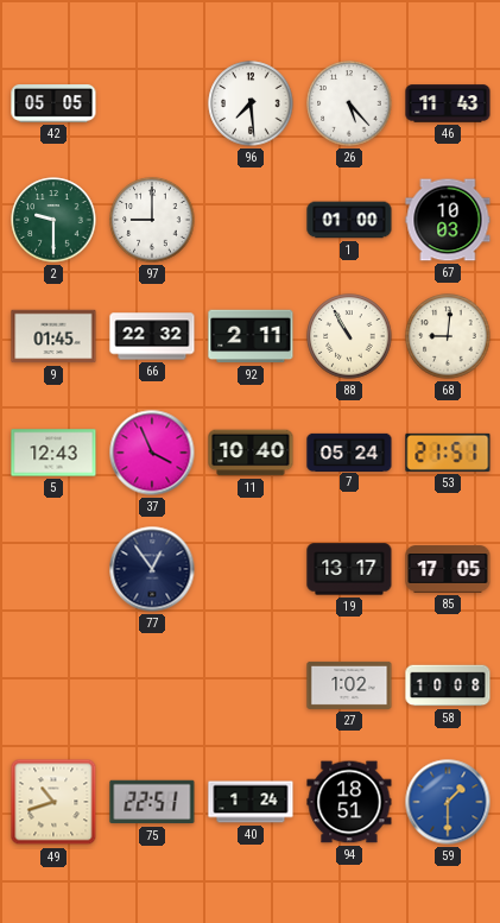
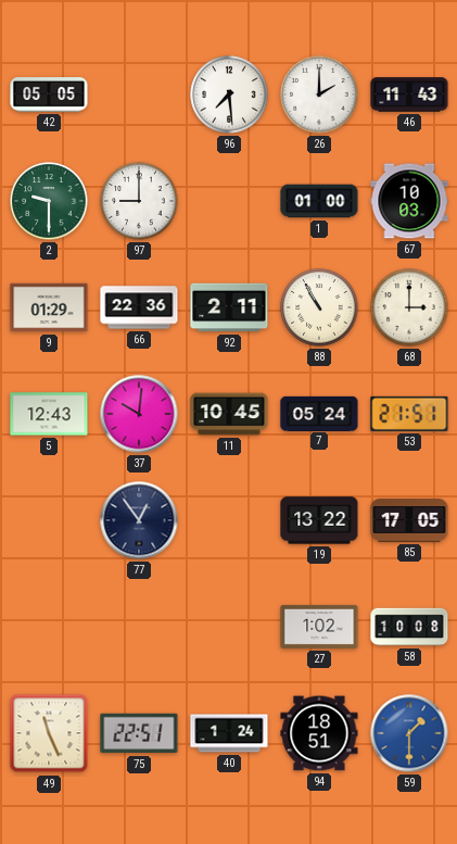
26: 5:23 -> 2:00
9: 01:45 -> 01:29
66: 22:32 -> 22:36
68: 9:01 -> 3:00
37: 3:56 -> 10:01
11: 10:40 -> 10:45
19: 13:17 -> 13:22
49: 10:42 -> 11:26
